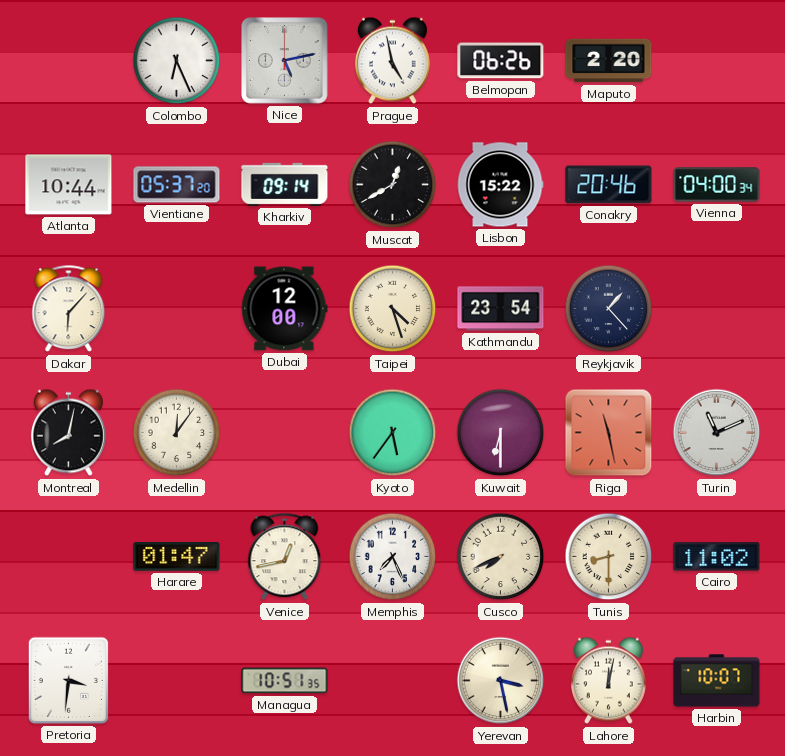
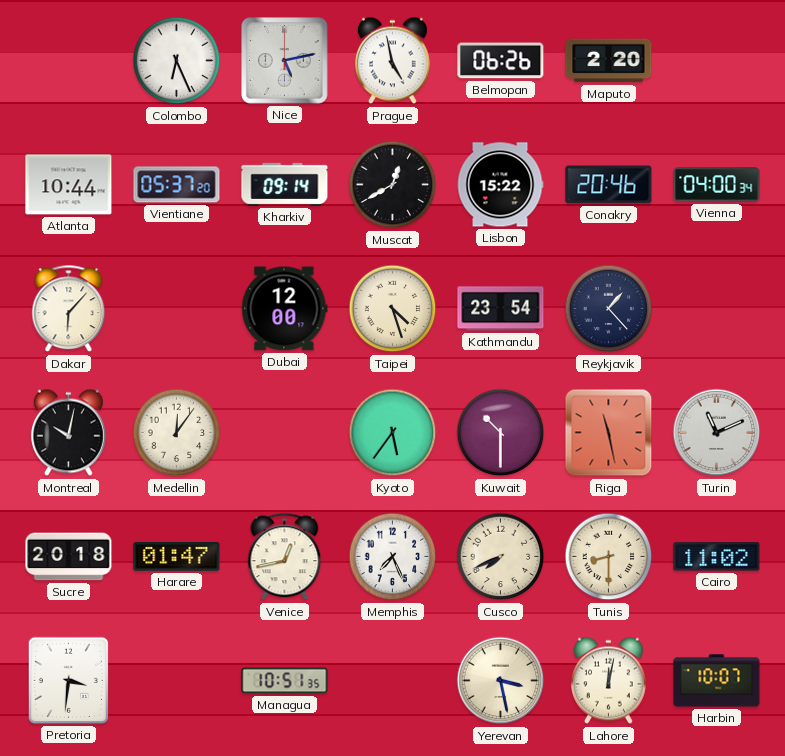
Montreal: 8:02 -> 10:02
Kuwait: 6:30 -> 10:30
Sucre: none -> 20:18
